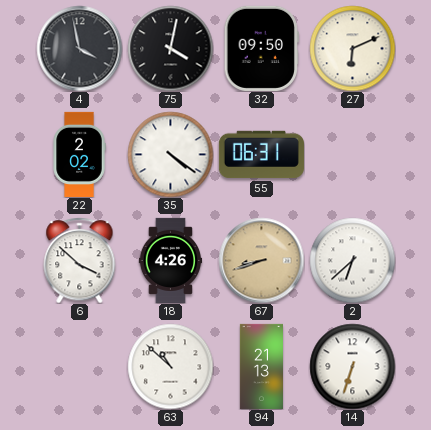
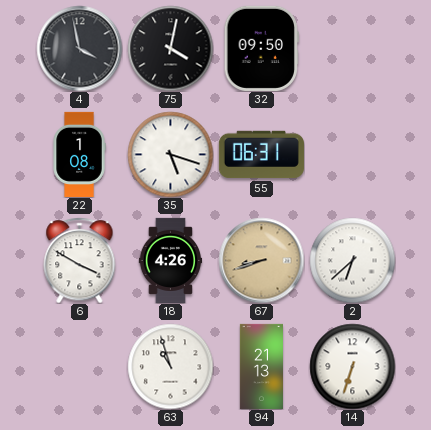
27: 6:11 -> none
22: 2:02 -> 1:08
35: 4:21 -> 5:18
6: 3:52 -> 3:50
63: 10:52 -> 10:57
